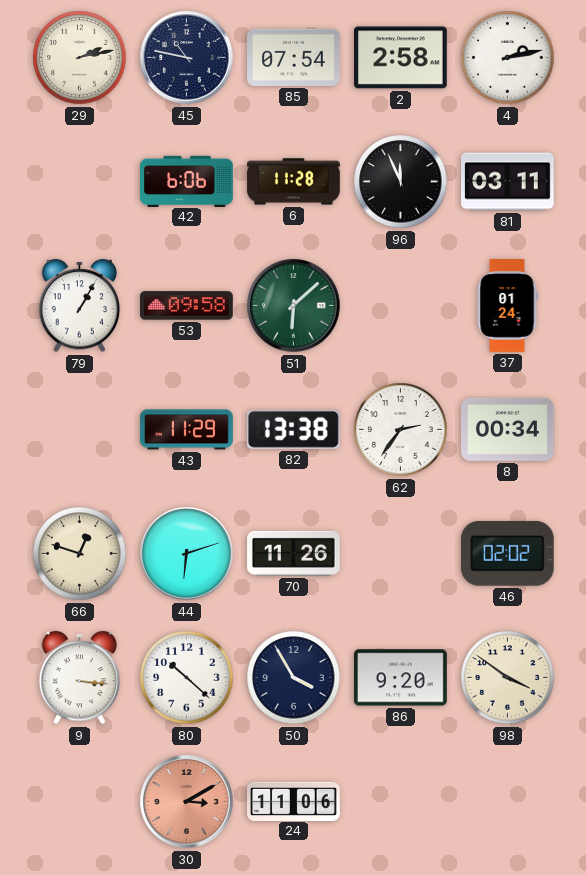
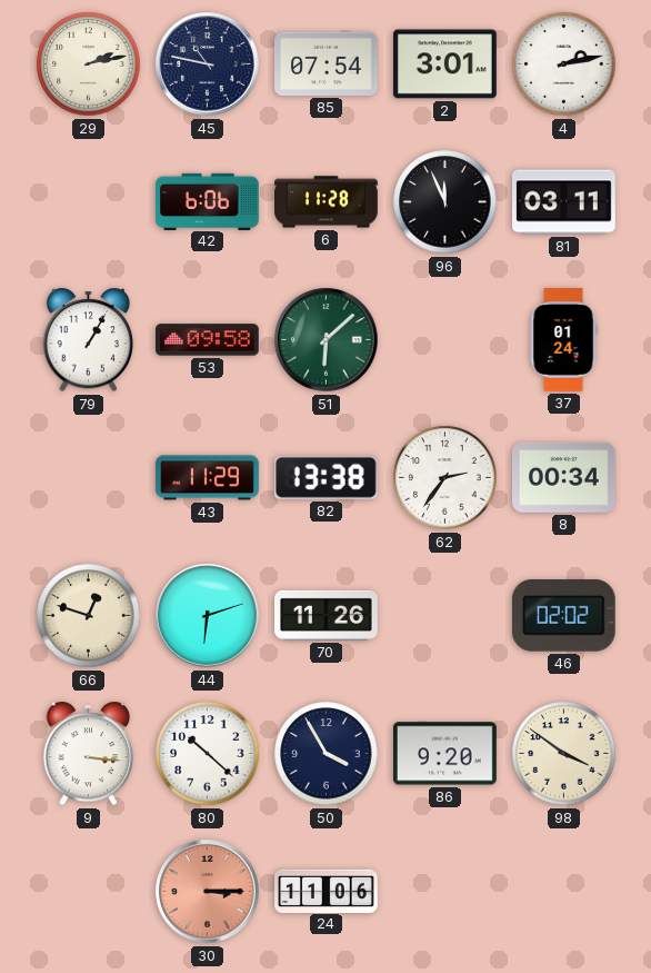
2: 2:58 -> 3:01
30: 3:10 -> 3:15
